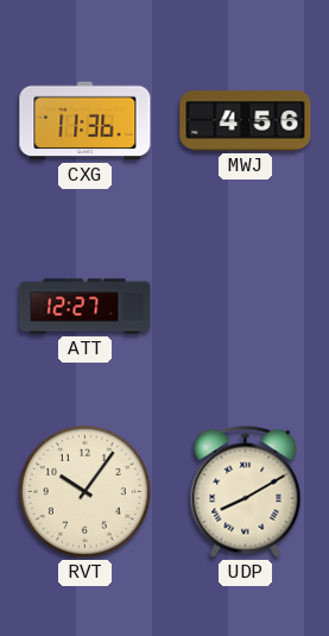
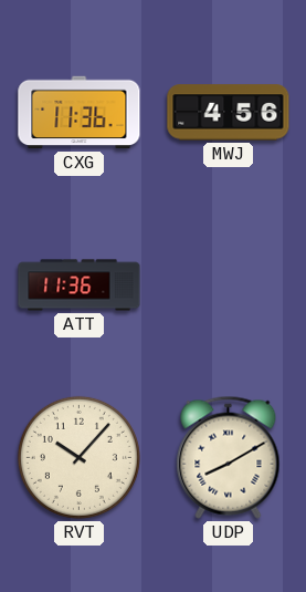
ATT: 12:27 -> 11:36
RVT: 10:06 -> 10:07
